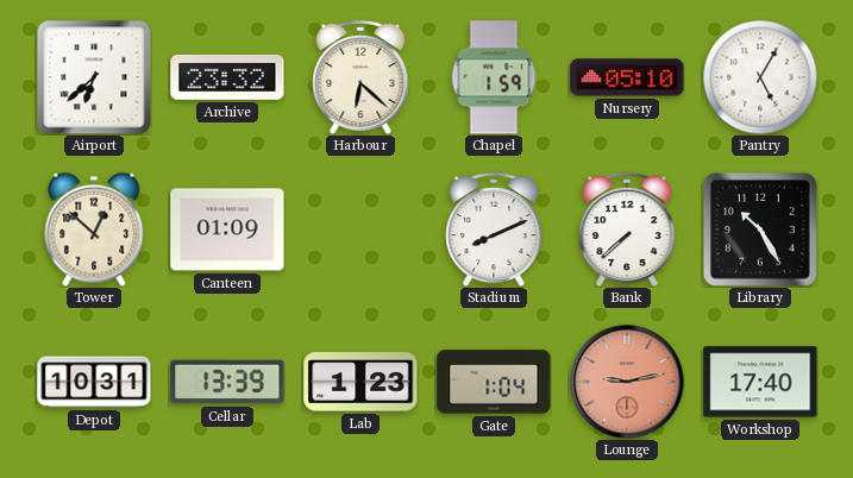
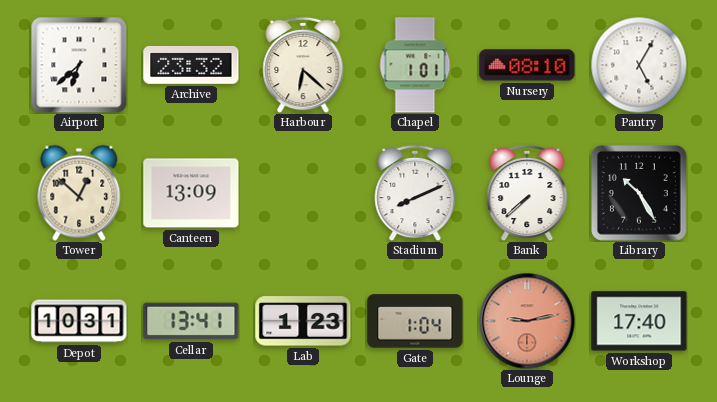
Chapel: 1:59 -> 1:01
Nursery: 05:10 -> 08:10
Canteen: 01:09 -> 13:09
Cellar: 13:39 -> 13:41
